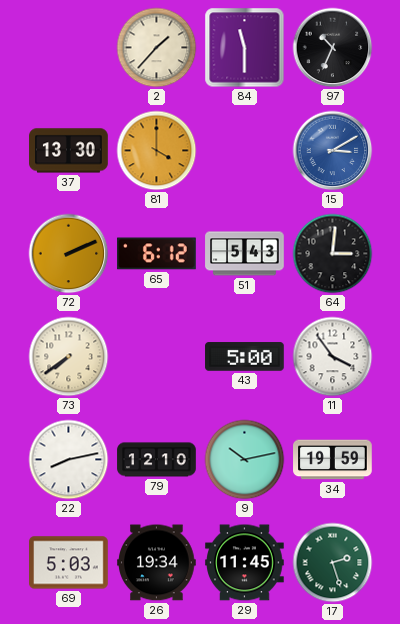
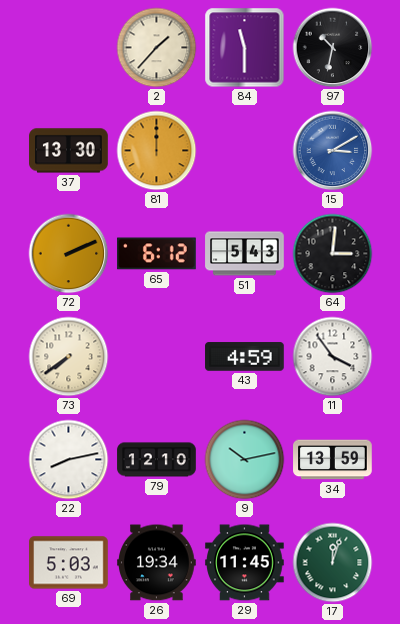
97: 10:34 -> 10:32
81: 4:00 -> 12:00
43: 5:00 -> 4:59
34: 19:59 -> 13:59
17: 2:27 -> 12:03
